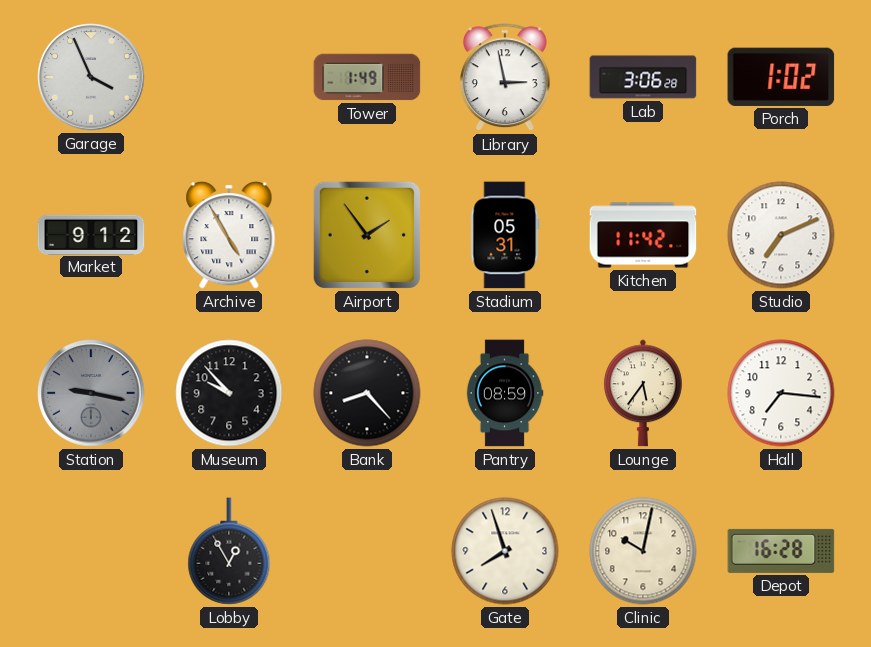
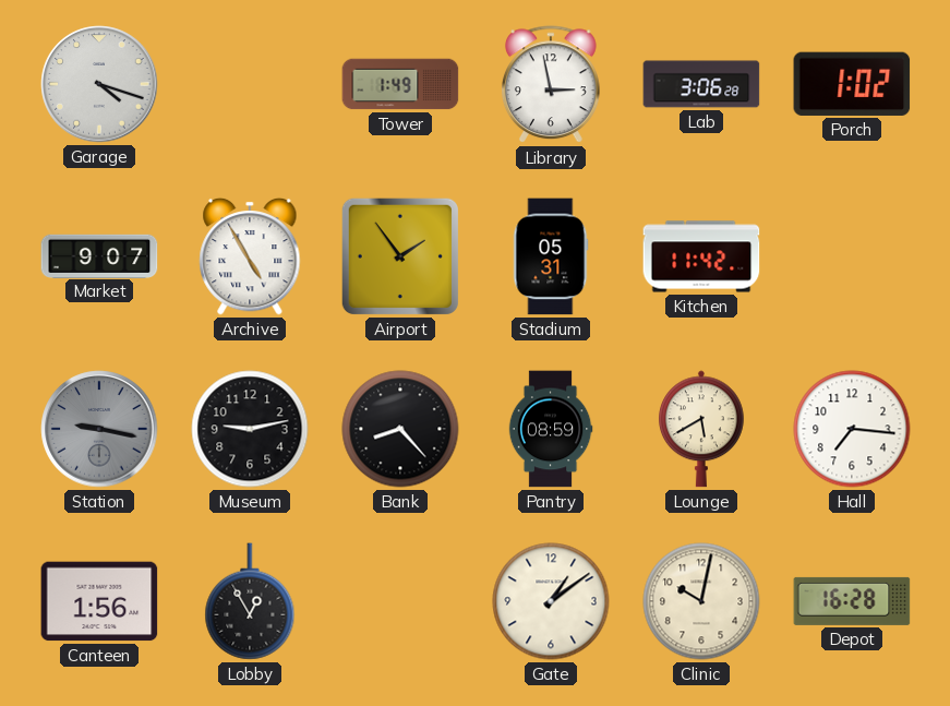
Garage: 3:56 -> 4:18
Market: 9:12 -> 9:07
Studio: 7:11 -> none
Museum: 9:53 -> 9:13
Lounge: 5:36 -> 5:40
Canteen: none -> 1:56
Gate: 7:57 -> 1:09
